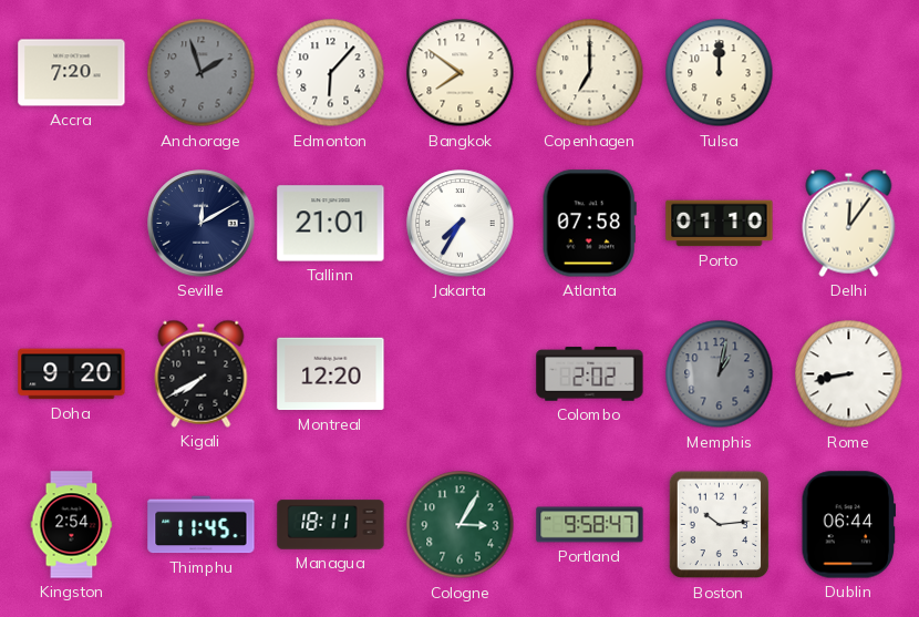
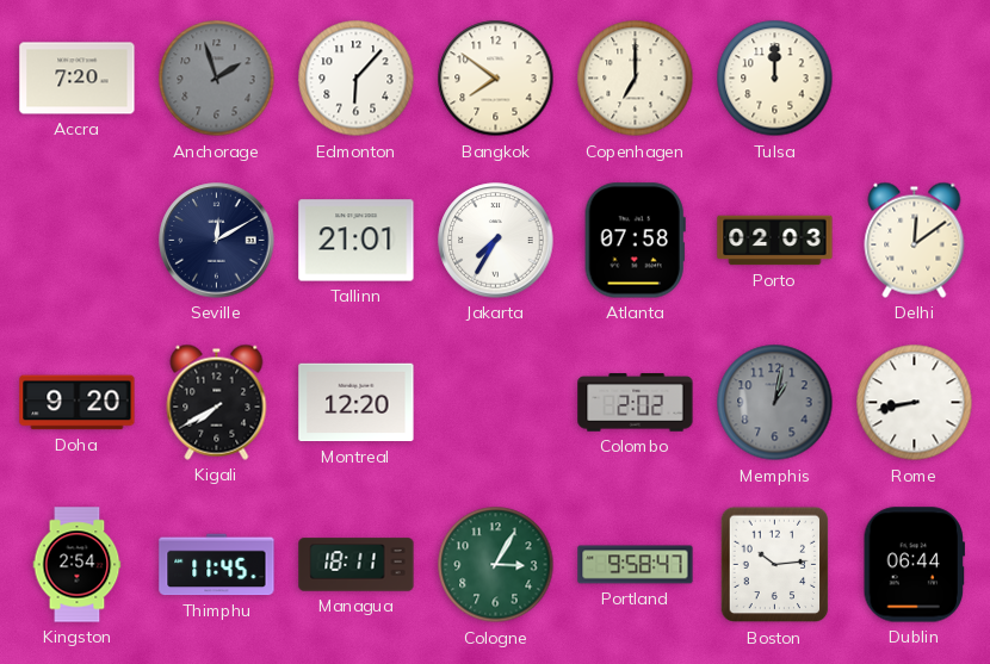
Porto: 01:10 -> 02:03
Delhi: 12:06 -> 12:09
